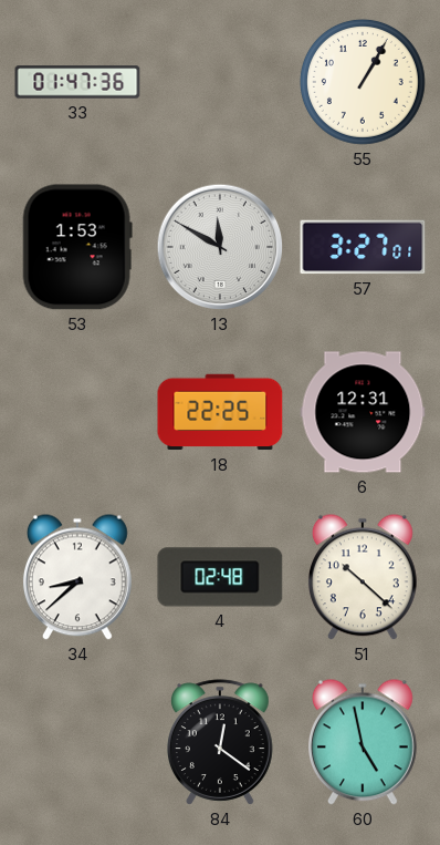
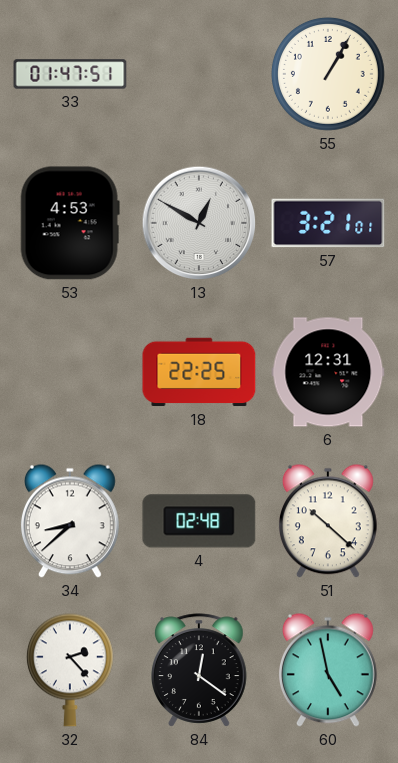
33: 01:47:36 -> 01:47:51
53: 1:53 -> 4:53
13: 11:50 -> 12:50
57: 3:27 -> 3:21
32: none -> 2:23
